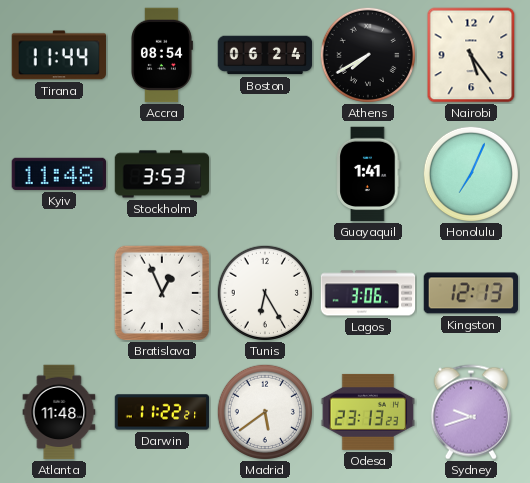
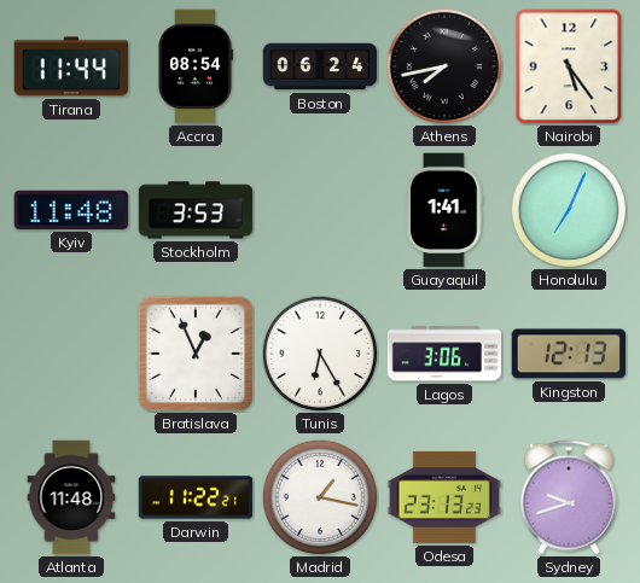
Athens: 7:40 -> 7:43
Madrid: 5:39 -> 1:17
